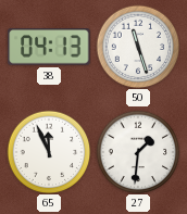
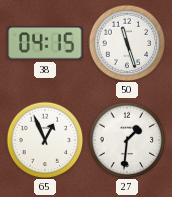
38: 04:13 -> 04:15
65: 11:56 -> 12:56
